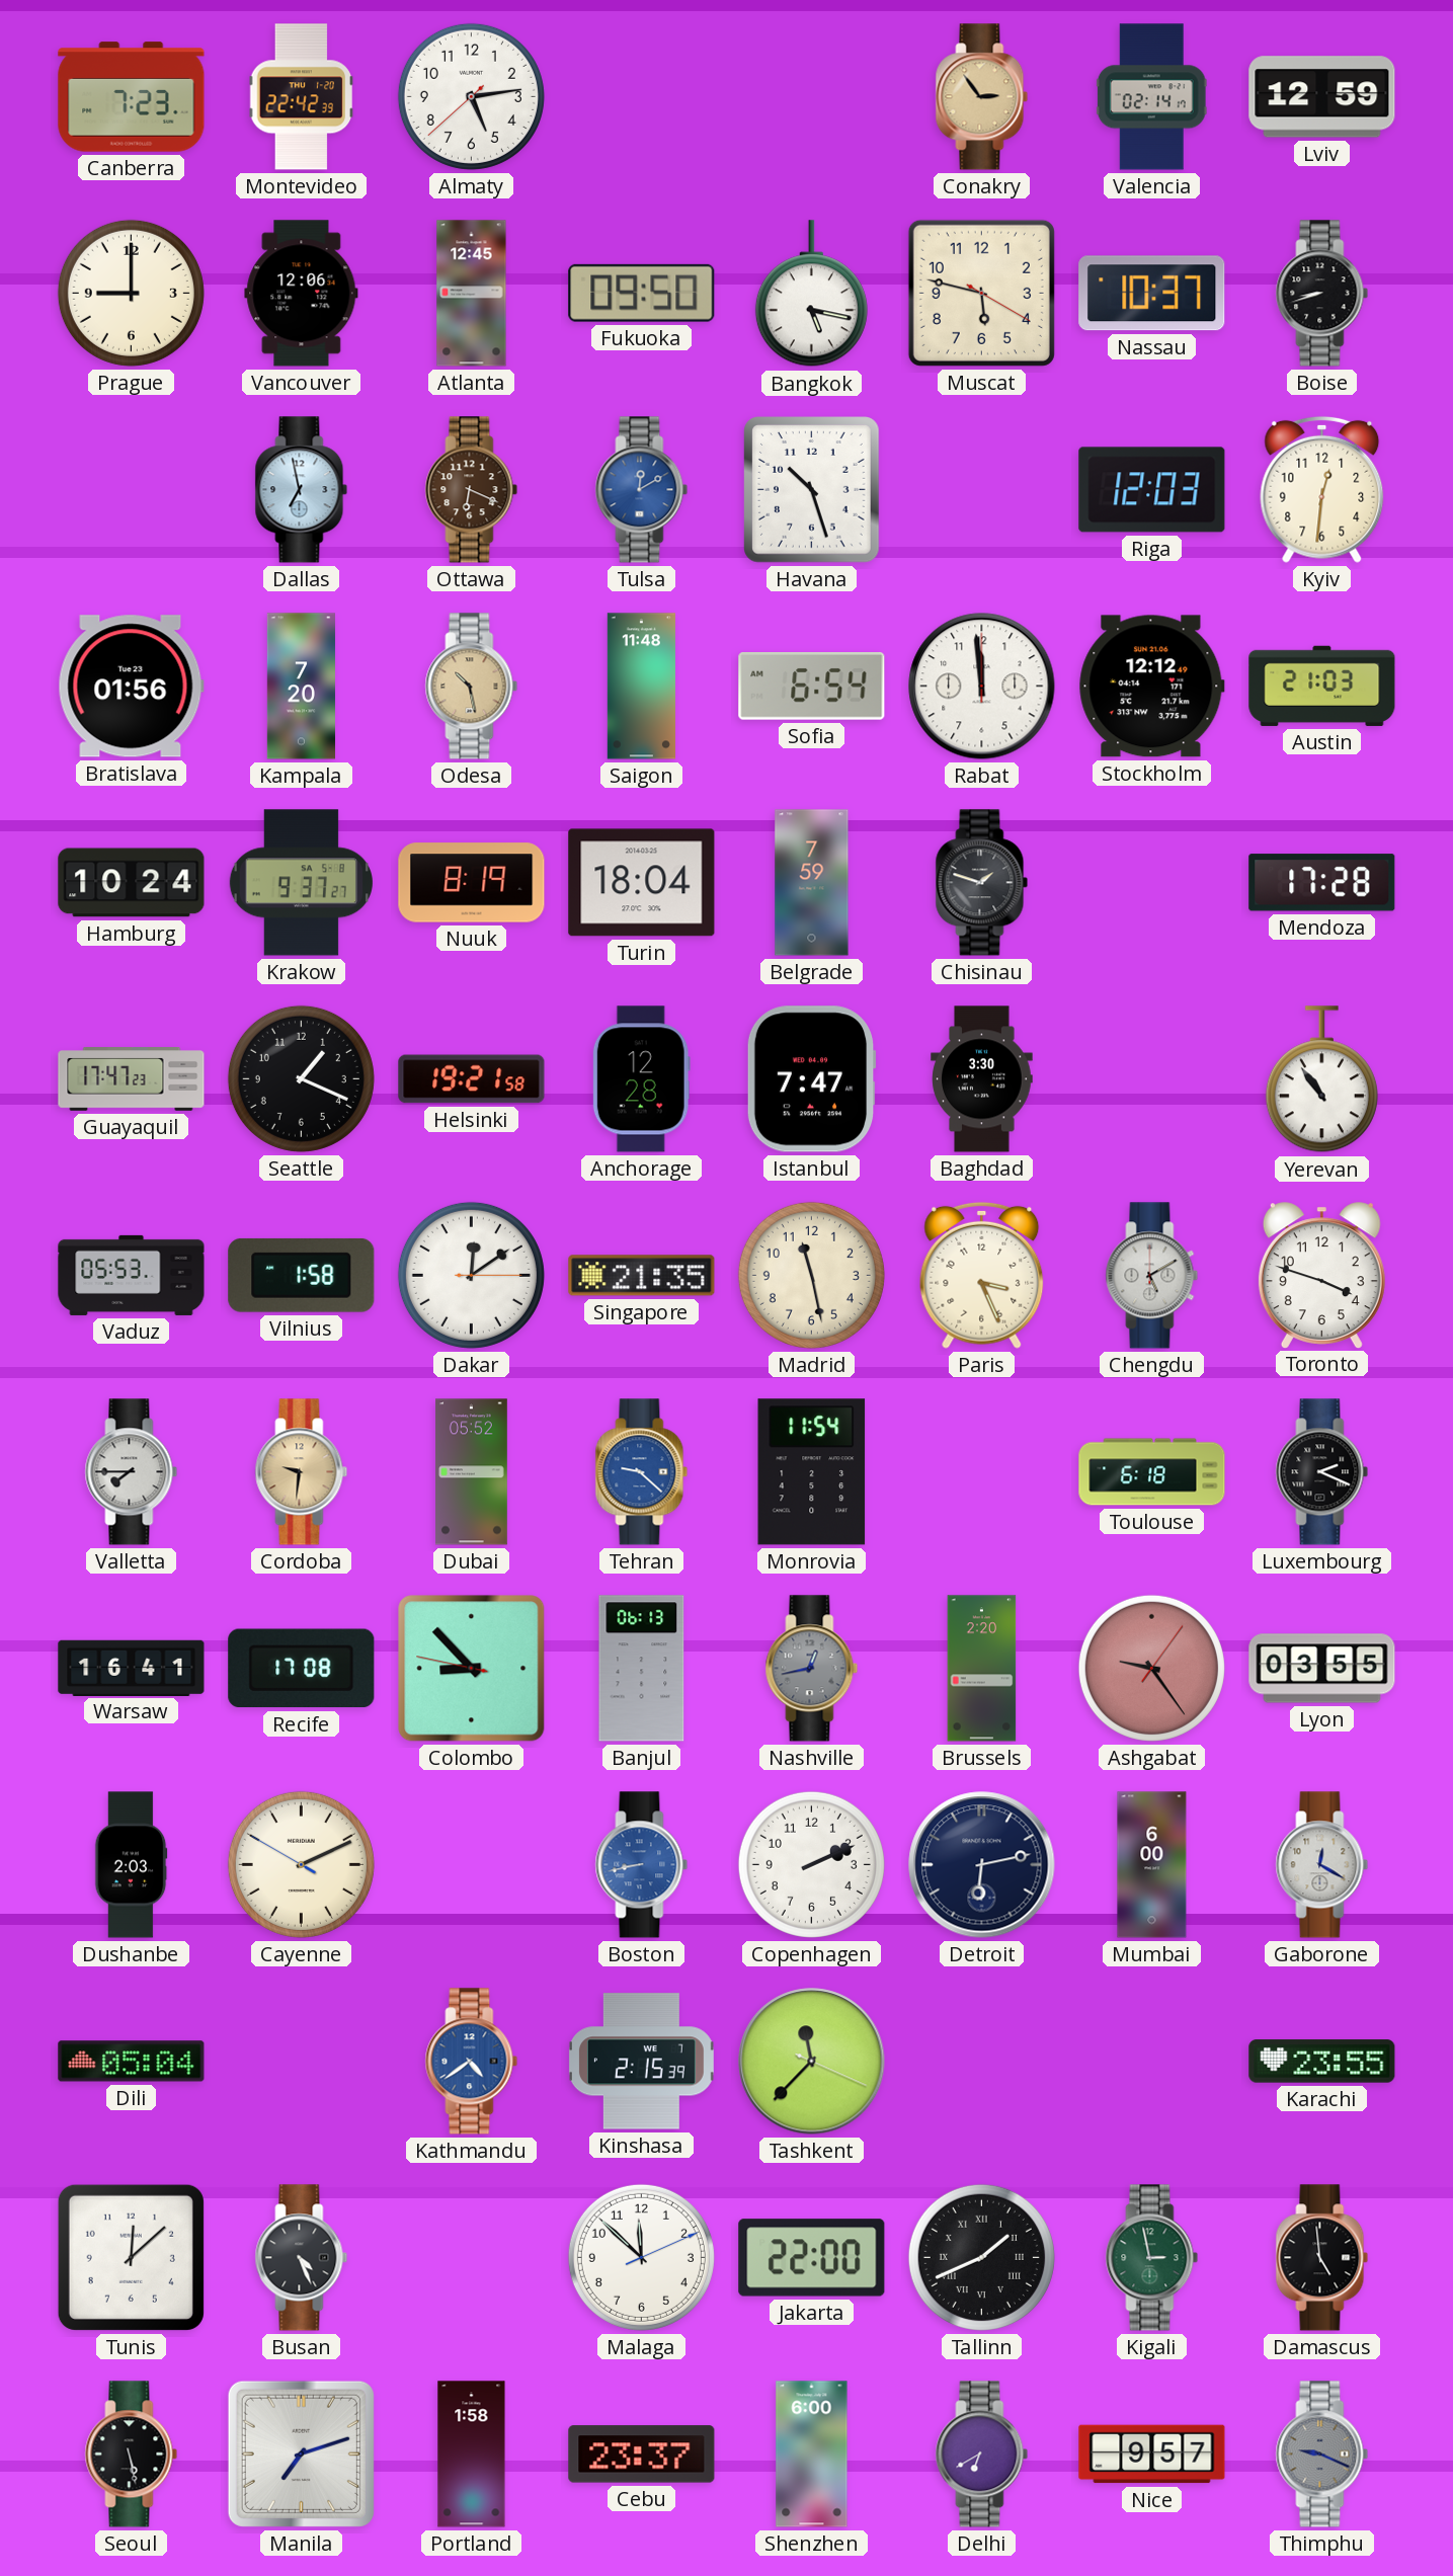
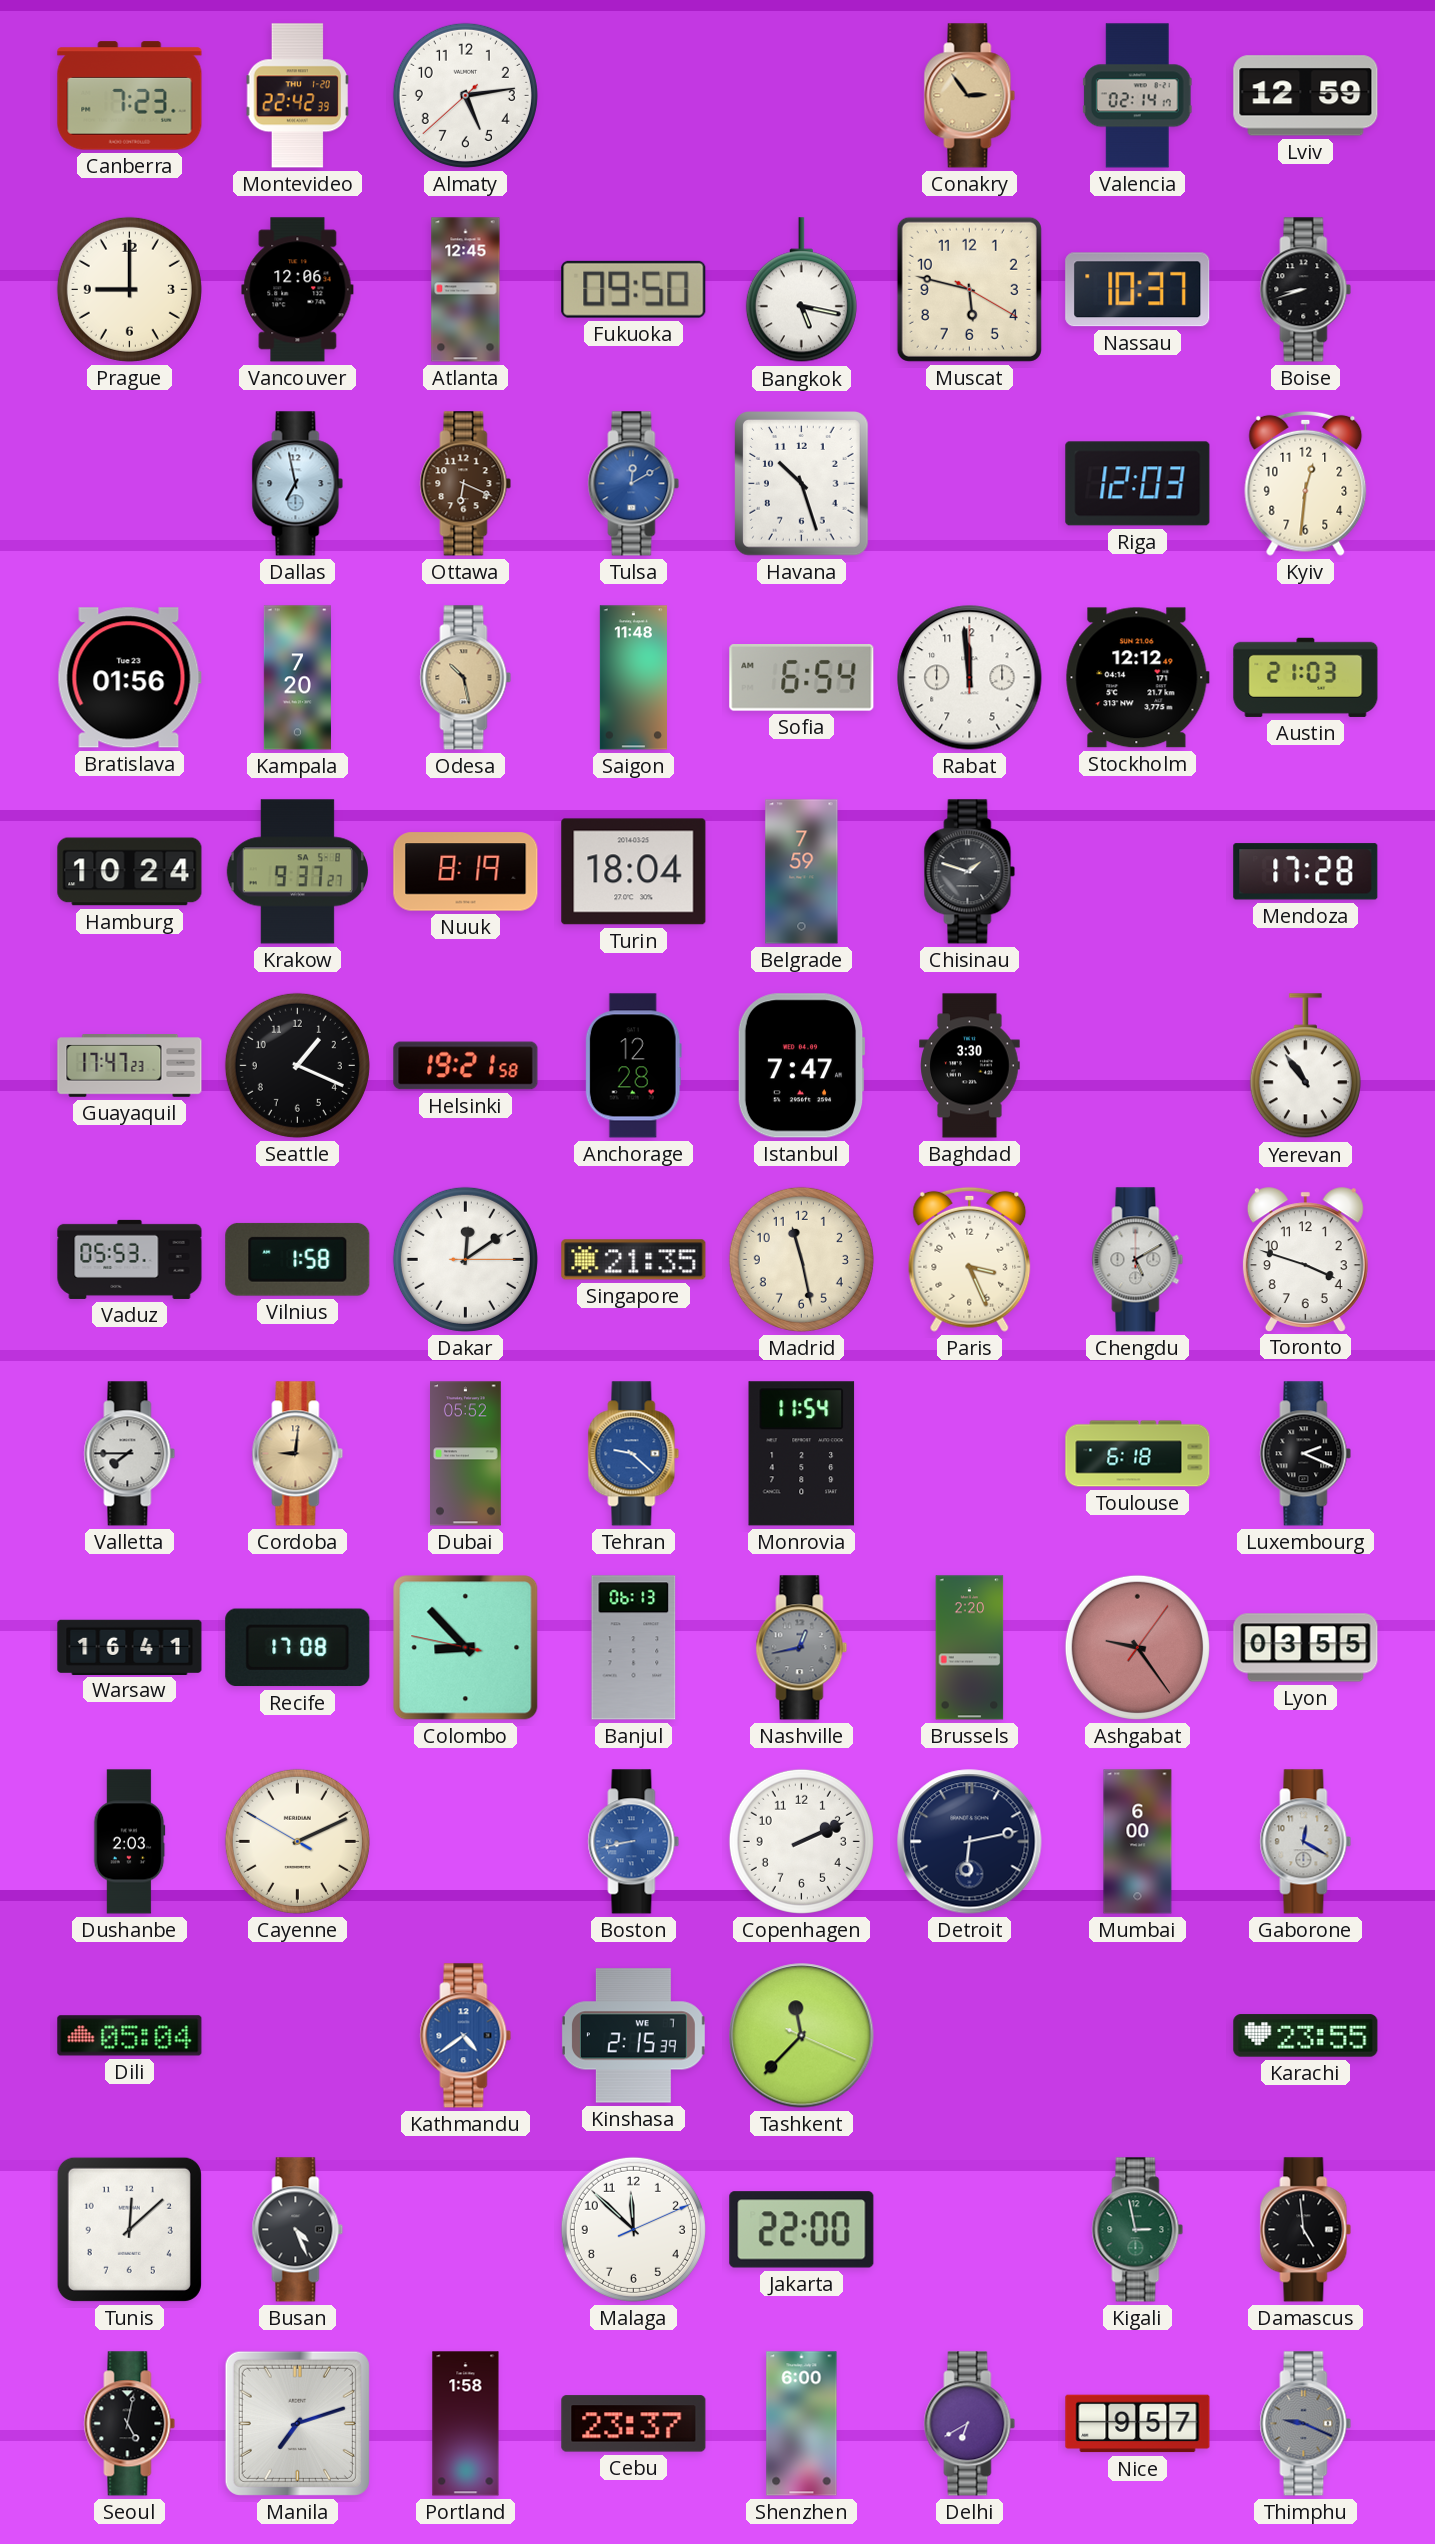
Cordoba: 9:31 -> 9:01
Tallinn: 1:41 -> none
Seoul: 5:28 -> 5:02
